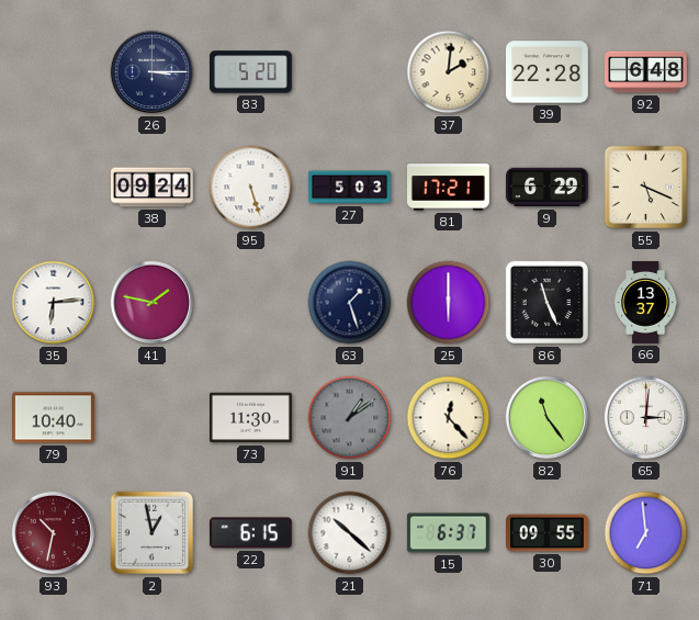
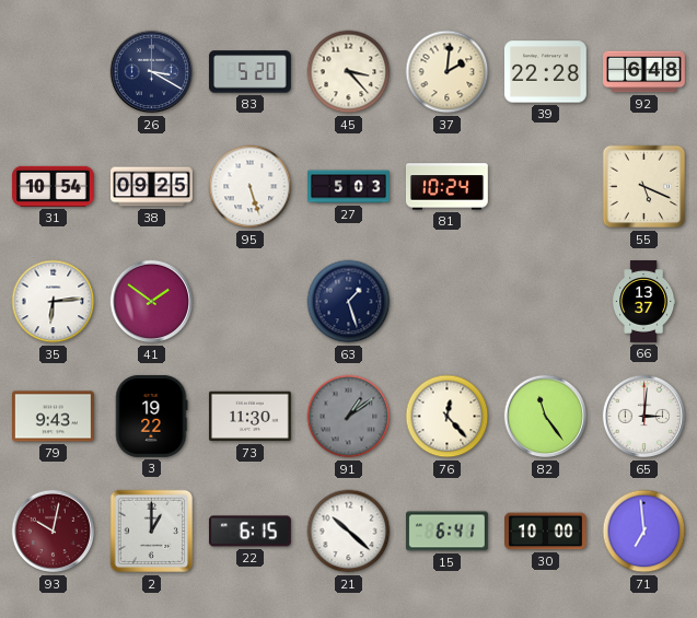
26: 3:15 -> 3:20
45: none -> 3:23
31: none -> 10:54
38: 09:24 -> 09:25
81: 17:21 -> 10:24
9: 6:29 -> none
41: 1:47 -> 1:51
25: 6:00 -> none
86: 11:26 -> none
79: 10:40 -> 9:43
3: none -> 19:22
93: 10:32 -> 10:02
2: 12:58 -> 1:00
15: 6:37 -> 6:41
30: 09:55 -> 10:00
